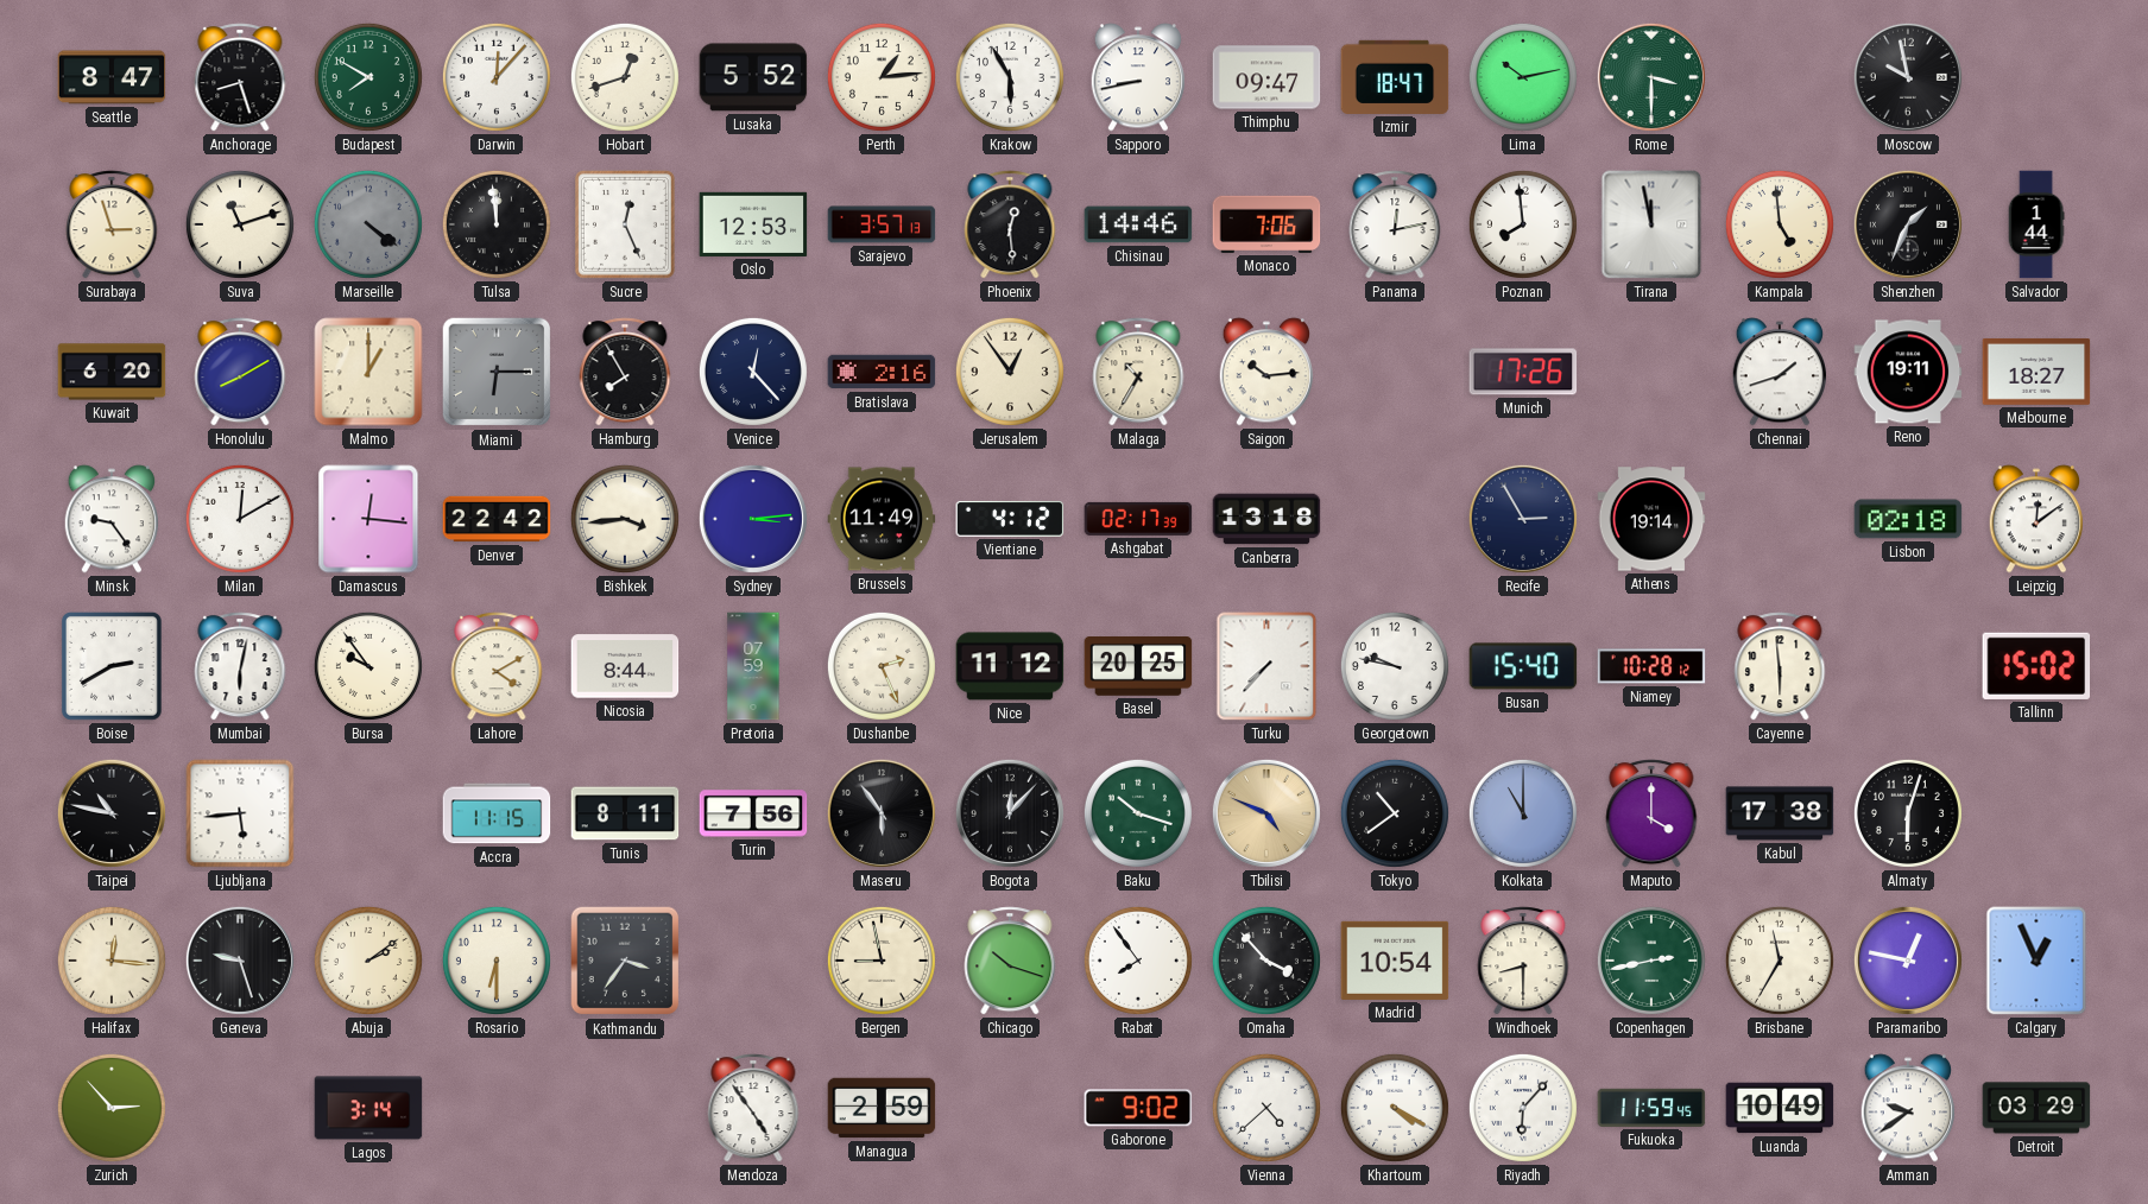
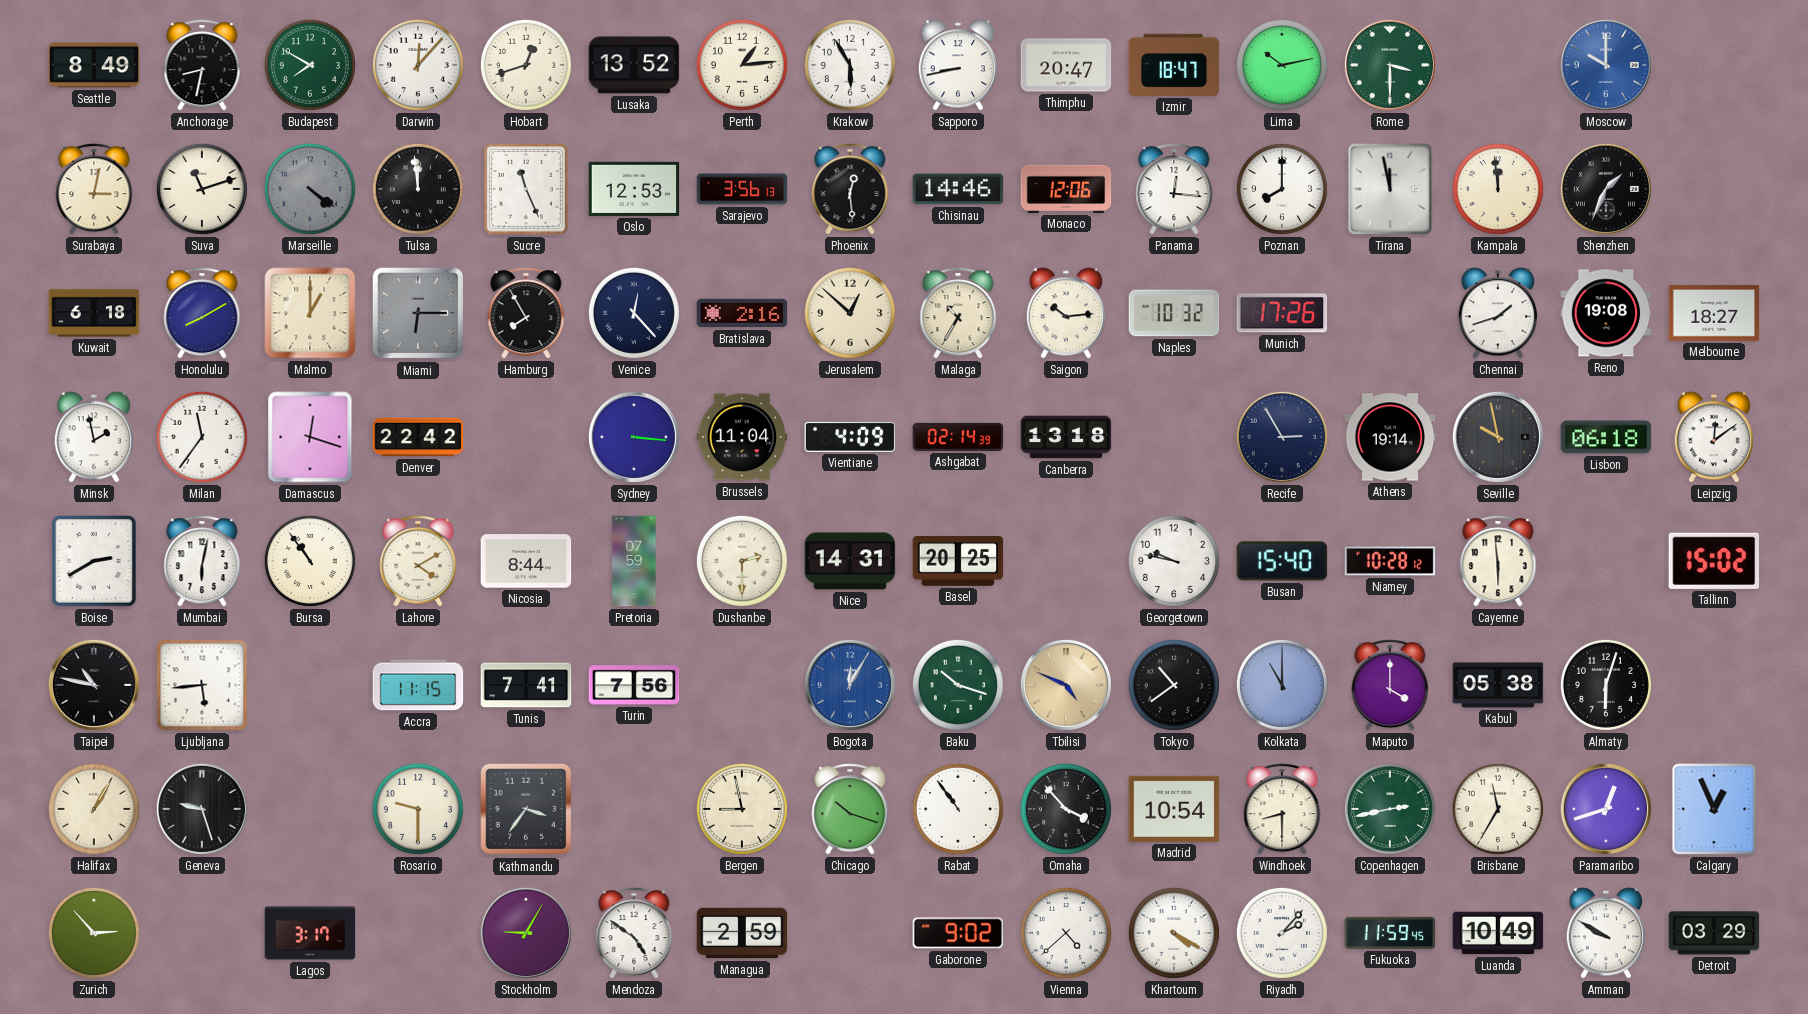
Seattle: 8:47 -> 8:49
Anchorage: 8:27 -> 8:32
Lusaka: 5:52 -> 13:52
Thimphu: 09:47 -> 20:47
Moscow: 9:58 -> 10:00
Moscow dial: black -> blue
Surabaya: 2:57 -> 3:02
Sucre: 12:26 -> 11:26
Sarajevo: 3:57 -> 3:56
Monaco: 7:06 -> 12:06
Panama: 12:13 -> 12:16
Poznan: 7:59 -> 8:00
Kampala: 4:59 -> 11:59
Salvador: 1:44 -> none
Kuwait: 6:20 -> 6:18
Jerusalem: 12:54 -> 12:52
Naples: none -> 10:32
Reno: 19:11 -> 19:08
Minsk: 9:24 -> 1:58
Milan: 12:10 -> 11:36
Damascus: 12:16 -> 12:18
Bishkek: 3:44 -> none
Sydney: 3:14 -> 3:16
Brussels: 11:49 -> 11:04
Vientiane: 4:12 -> 4:09
Ashgabat: 02:17 -> 02:14
Seville: none -> 9:58
Lisbon: 02:18 -> 06:18
Bursa: 9:54 -> 10:54
Dushanbe: 2:26 -> 2:30
Nice: 11:12 -> 14:31
Turku: 7:37 -> none
Tunis: 8:11 -> 7:41
Maseru: 5:54 -> none
Bogota: 12:07 -> 12:05
Bogota dial: black -> blue
Kabul: 17:38 -> 05:38
Halifax: 12:16 -> 1:05
Abuja: 2:09 -> none
Rosario: 6:30 -> 9:30
Rabat: 7:54 -> 10:54
Paramaribo: 12:47 -> 12:42
Lagos: 3:14 -> 3:17
Stockholm: none -> 9:05
Mendoza: 4:54 -> 4:51
Riyadh: 6:07 -> 2:07
Amman: 9:39 -> 9:50
